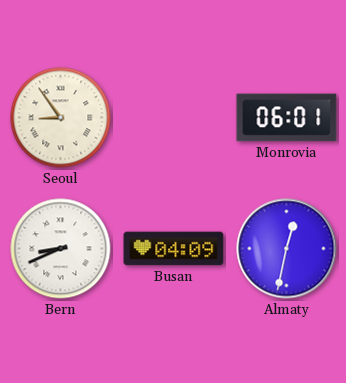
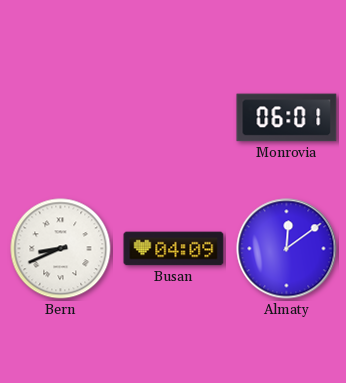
Seoul: 8:54 -> none
Almaty: 12:32 -> 12:09
